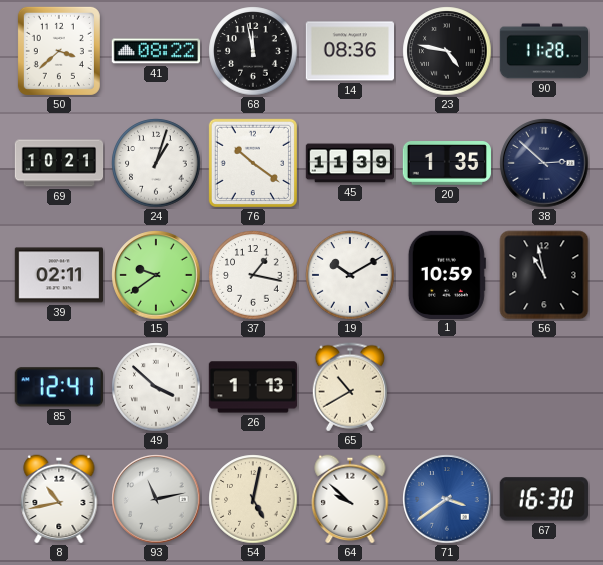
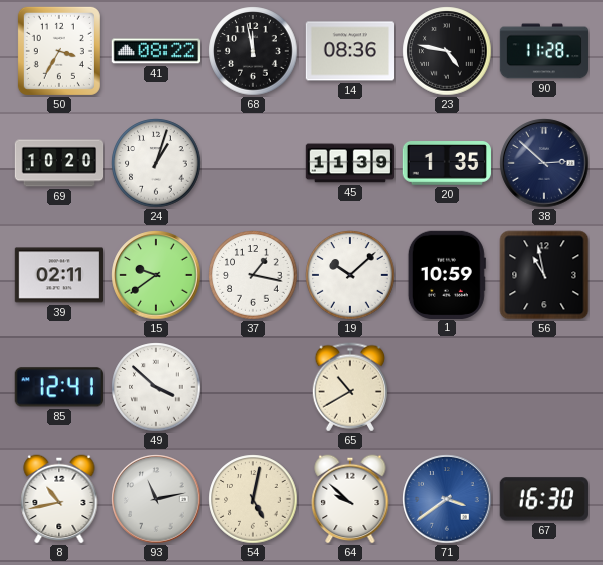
50: 3:38 -> 3:35
69: 10:21 -> 10:20
76: 10:21 -> none
19: 10:10 -> 10:08
26: 1:13 -> none
